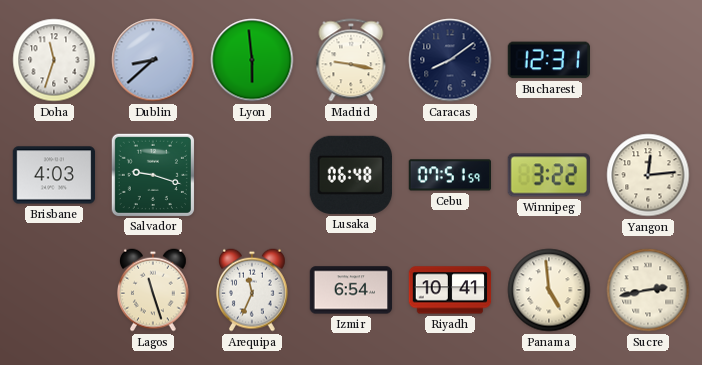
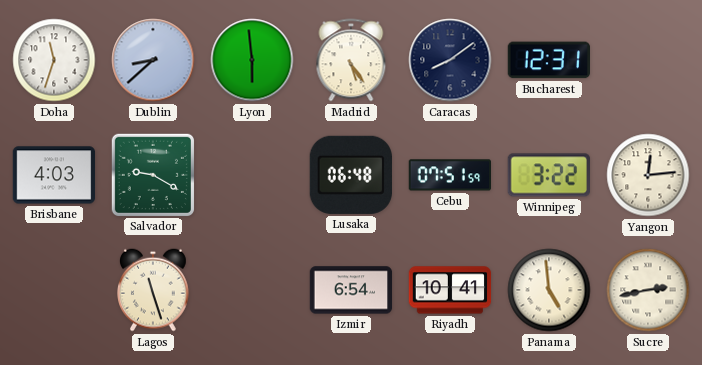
Madrid: 9:17 -> 5:24
Salvador: 9:18 -> 9:20
Arequipa: 11:34 -> none
